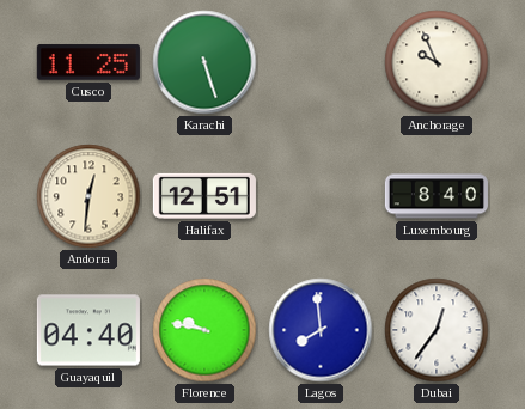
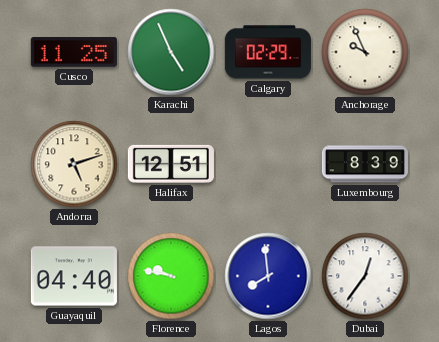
Karachi: 5:27 -> 4:56
Calgary: none -> 02:29
Andorra: 12:31 -> 5:12
Luxembourg: 8:40 -> 8:39
